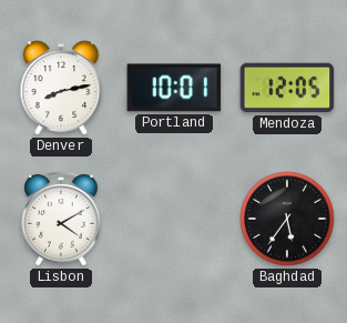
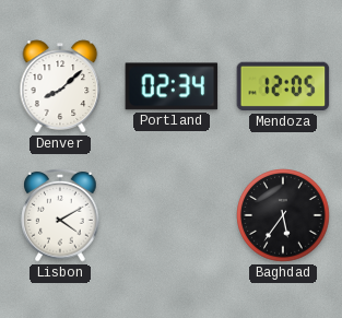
Denver: 8:13 -> 8:08
Portland: 10:01 -> 02:34
